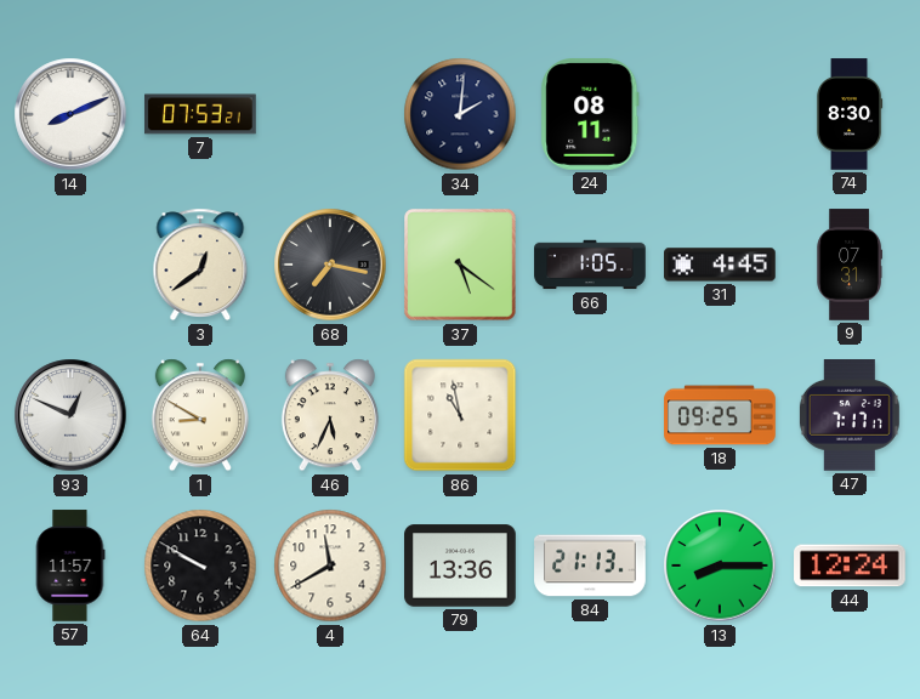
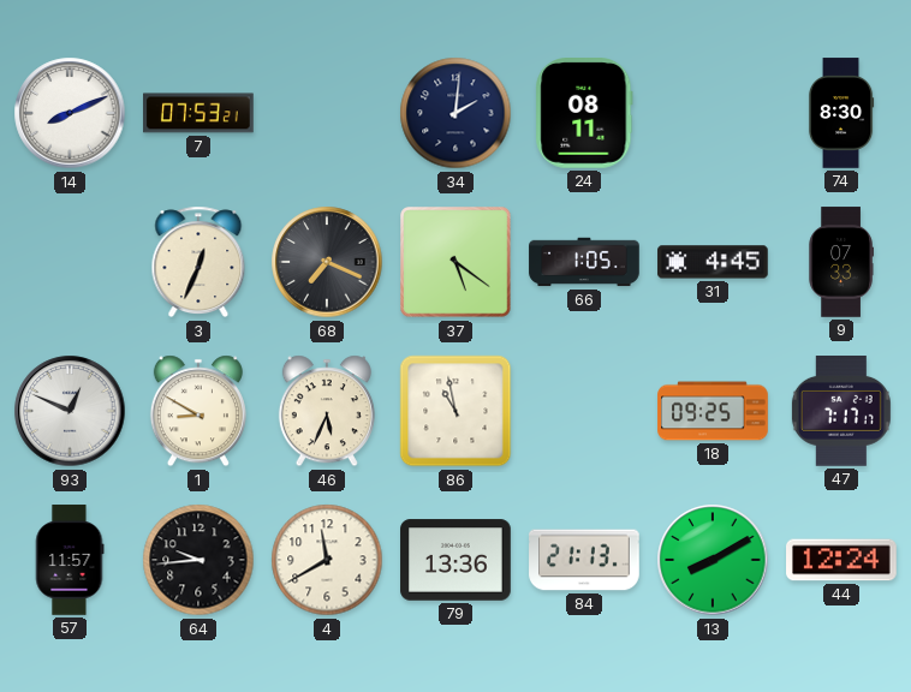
3: 12:39 -> 12:34
68: 7:17 -> 7:19
9: 07:31 -> 07:33
64: 9:50 -> 9:44
13: 8:15 -> 8:10
